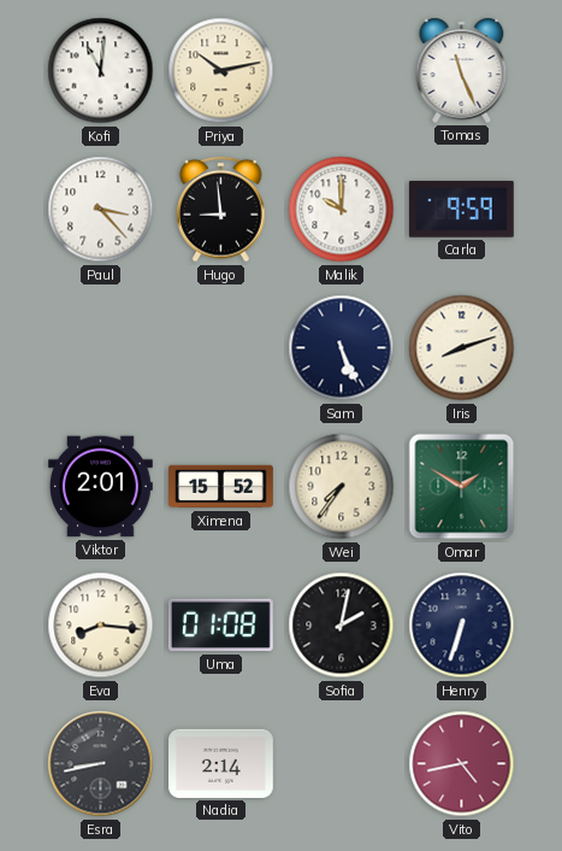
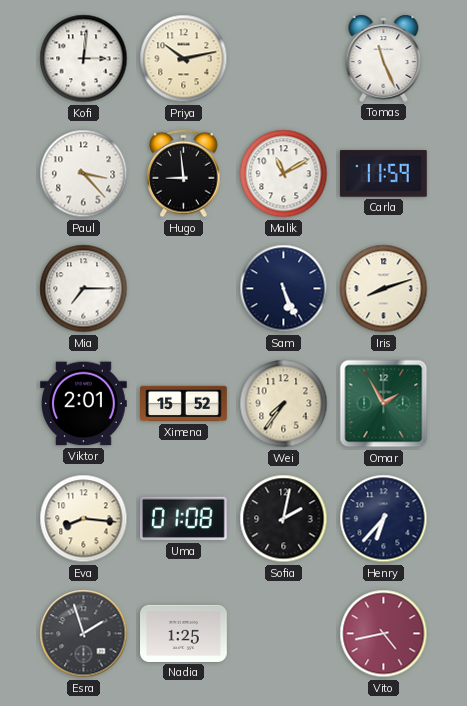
Kofi: 11:01 -> 3:01
Malik: 10:00 -> 11:10
Carla: 9:59 -> 11:59
Mia: none -> 7:15
Omar: 1:50 -> 1:55
Henry: 6:33 -> 6:37
Esra: 8:43 -> 1:57
Nadia: 2:14 -> 1:25
